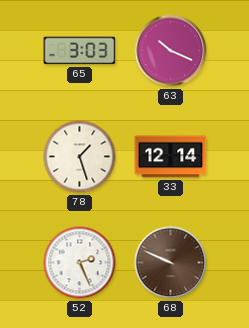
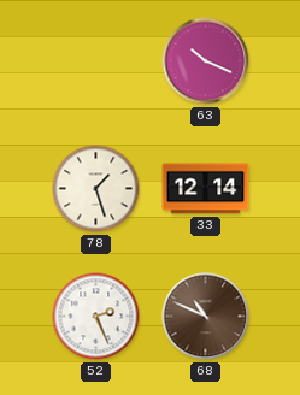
65: 3:03 -> none
68: 9:49 -> 10:49
